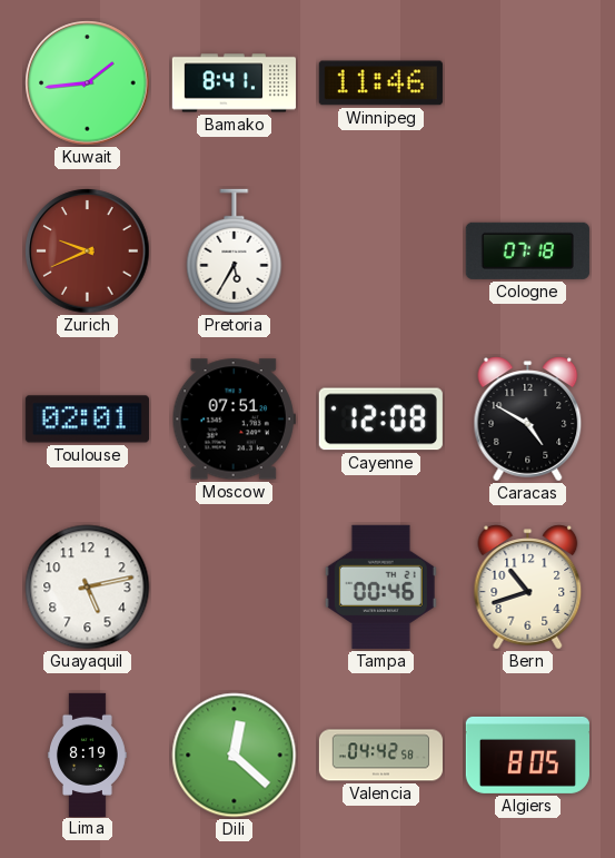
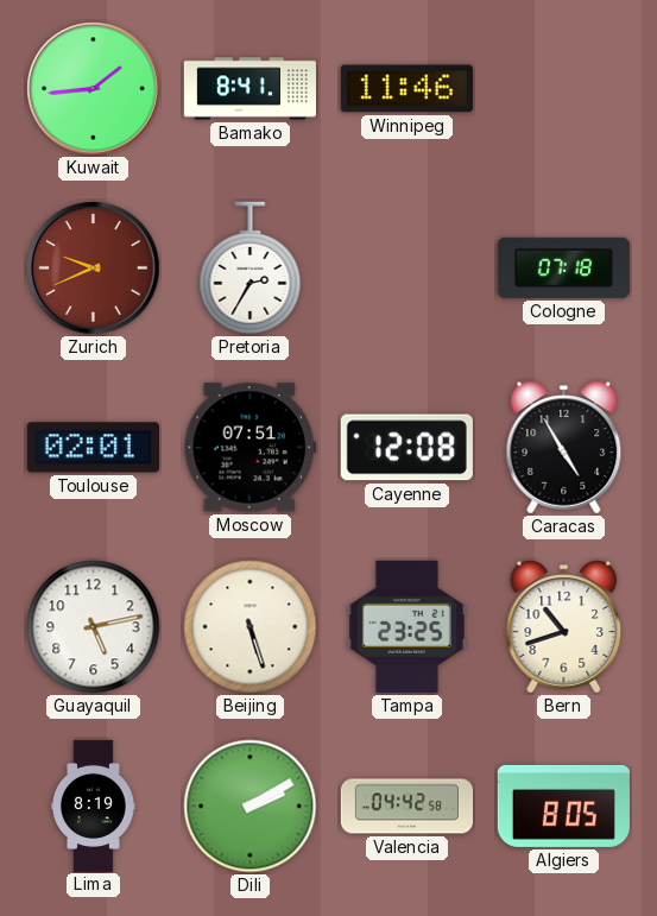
Pretoria: 5:35 -> 2:35
Caracas: 4:50 -> 4:55
Beijing: none -> 5:27
Tampa: 00:46 -> 23:25
Dili: 12:22 -> 2:10
